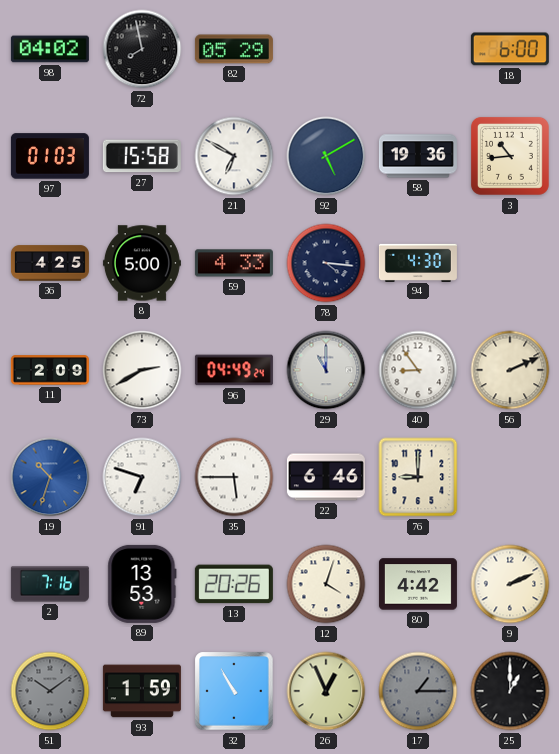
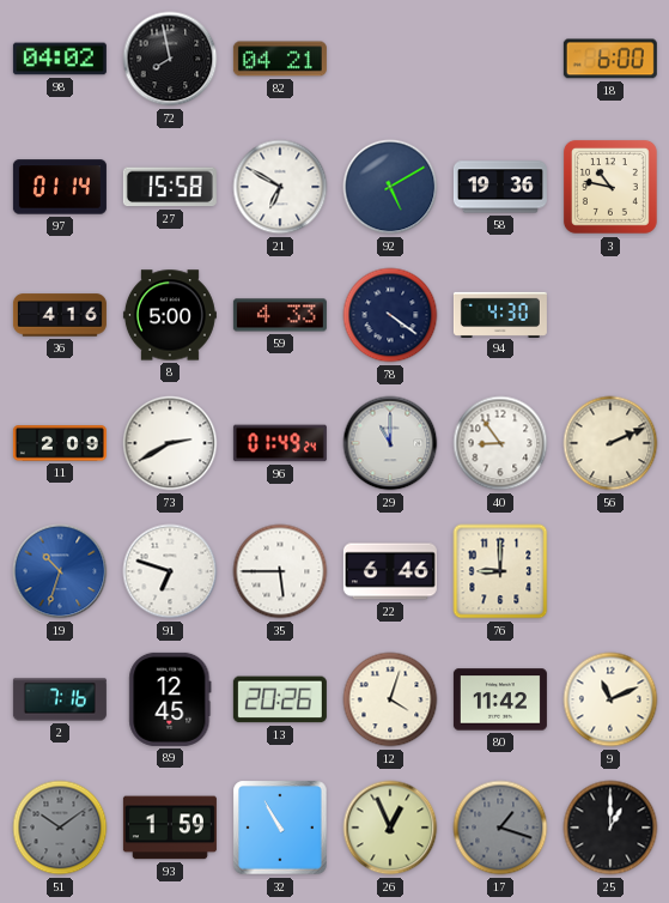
82: 05:29 -> 04:21
97: 01:03 -> 01:14
3: 10:44 -> 10:47
36: 4:25 -> 4:16
78: 4:16 -> 4:21
96: 04:49 -> 01:49
89: 13:53 -> 12:45
80: 4:42 -> 11:42
9: 2:11 -> 11:11
17: 1:15 -> 1:18
